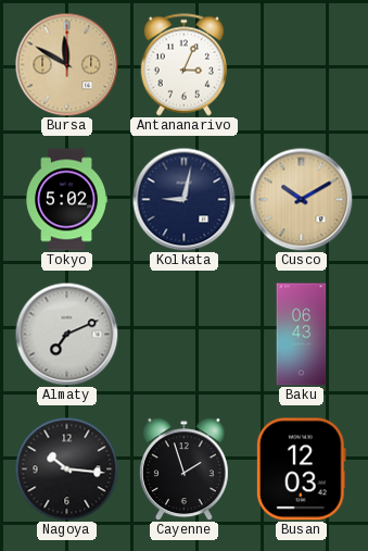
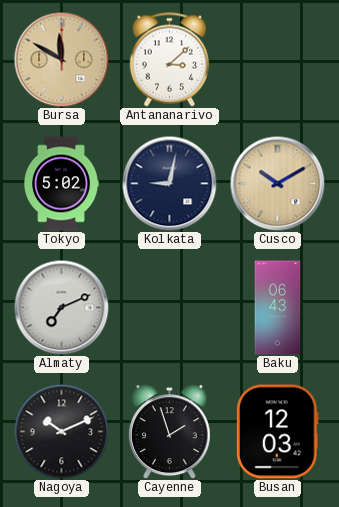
Antananarivo: 3:04 -> 3:08
Nagoya: 10:16 -> 10:11
